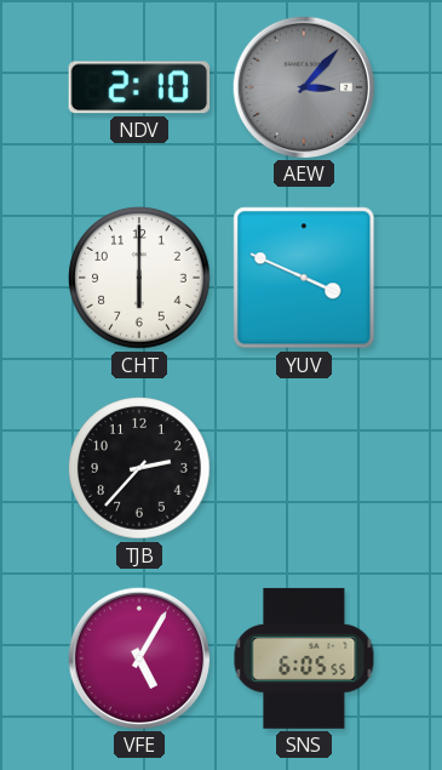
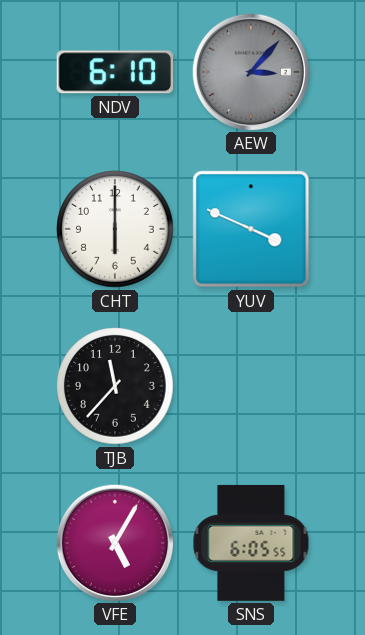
NDV: 2:10 -> 6:10
TJB: 2:37 -> 11:37
